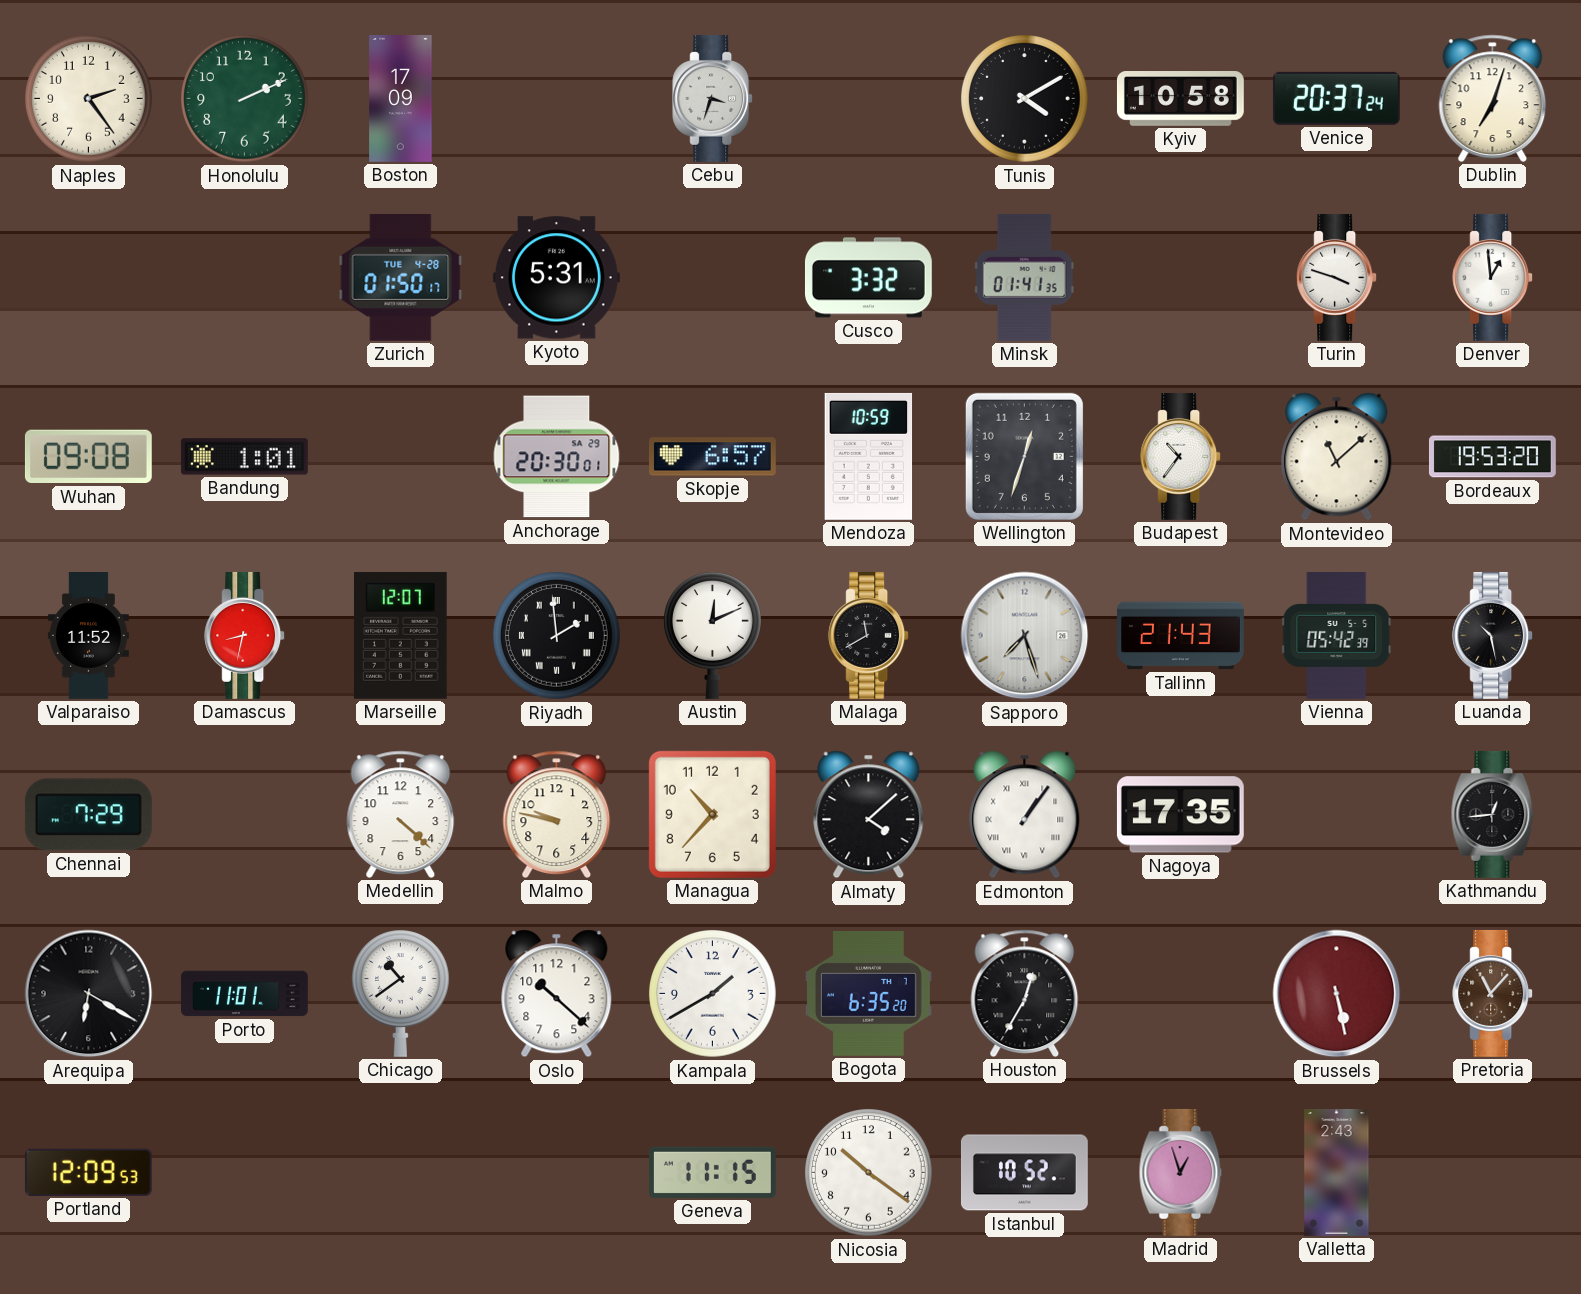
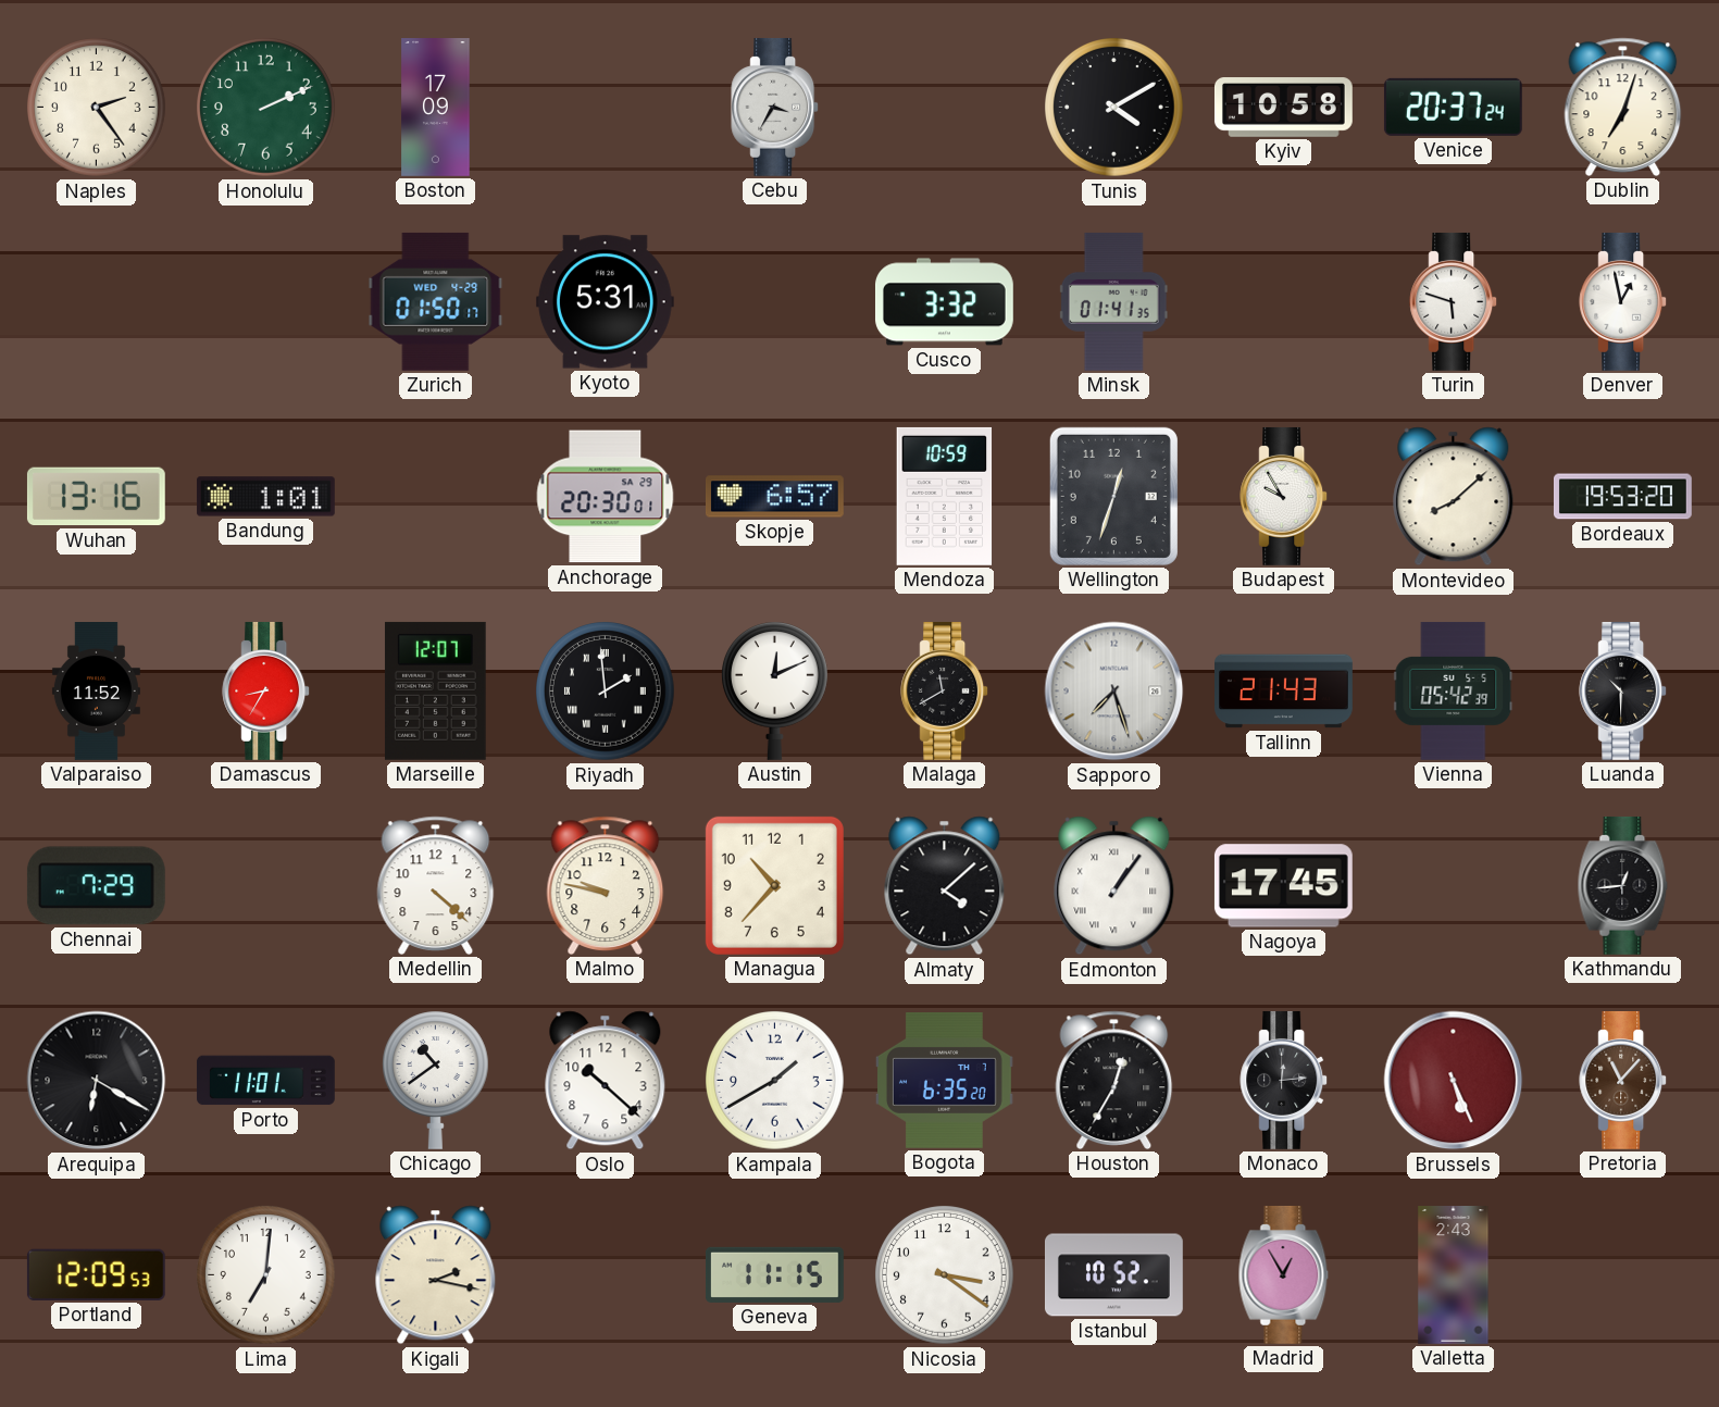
Cebu: 3:33 -> 3:35
Zurich date: TUE 4-28 -> WED 4-29
Turin: 3:48 -> 5:48
Denver: 12:59 -> 12:58
Wuhan: 09:08 -> 13:16
Budapest: 10:36 -> 9:55
Montevideo: 11:08 -> 8:08
Damascus: 8:32 -> 8:35
Luanda: 10:28 -> 10:30
Nagoya: 17:35 -> 17:45
Monaco: none -> 12:14
Brussels: 5:28 -> 5:26
Lima: none -> 7:01
Kigali: none -> 2:17
Nicosia: 10:21 -> 3:21
Madrid: 12:57 -> 12:55
